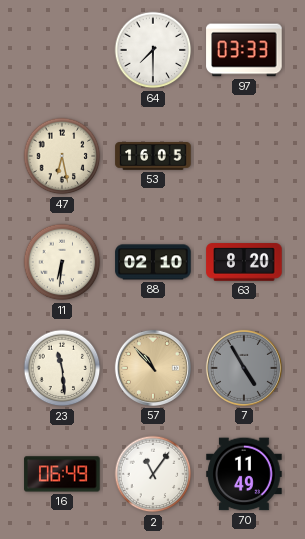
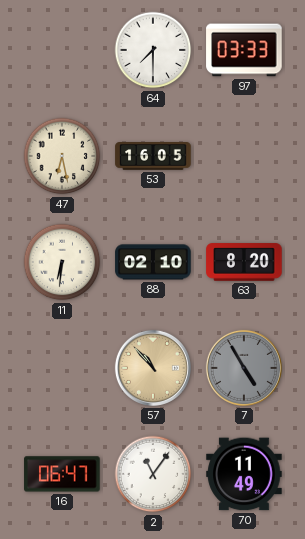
23: 11:29 -> none
16: 06:49 -> 06:47
